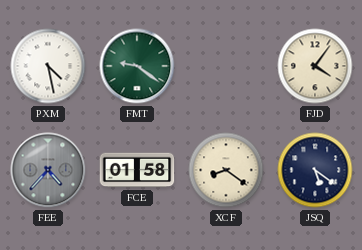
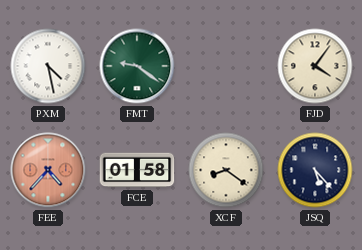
FEE dial: grey -> salmon
JSQ: 5:21 -> 5:23
